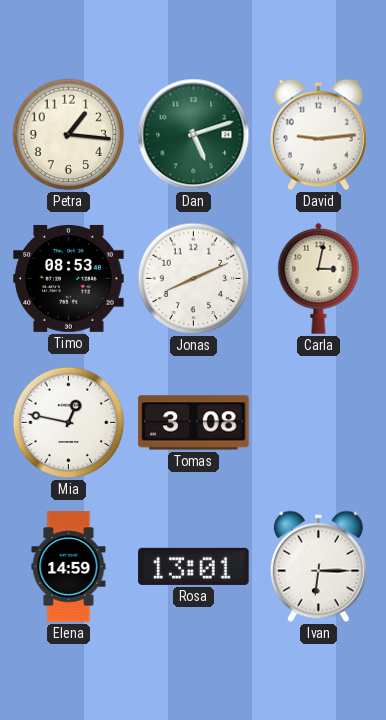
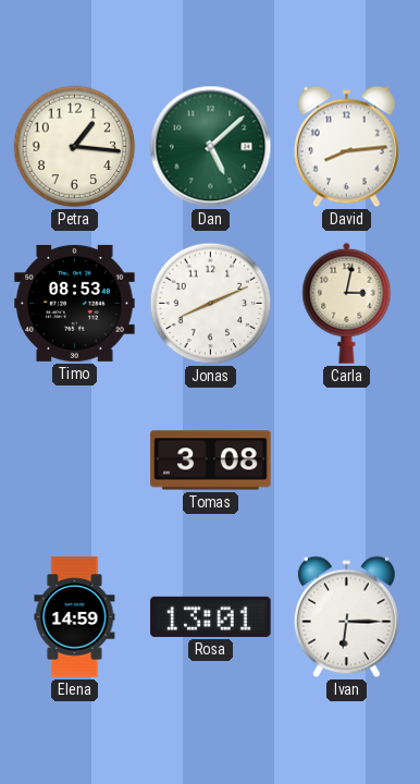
Dan: 5:12 -> 5:08
David: 9:14 -> 8:14
Mia: 12:47 -> none
